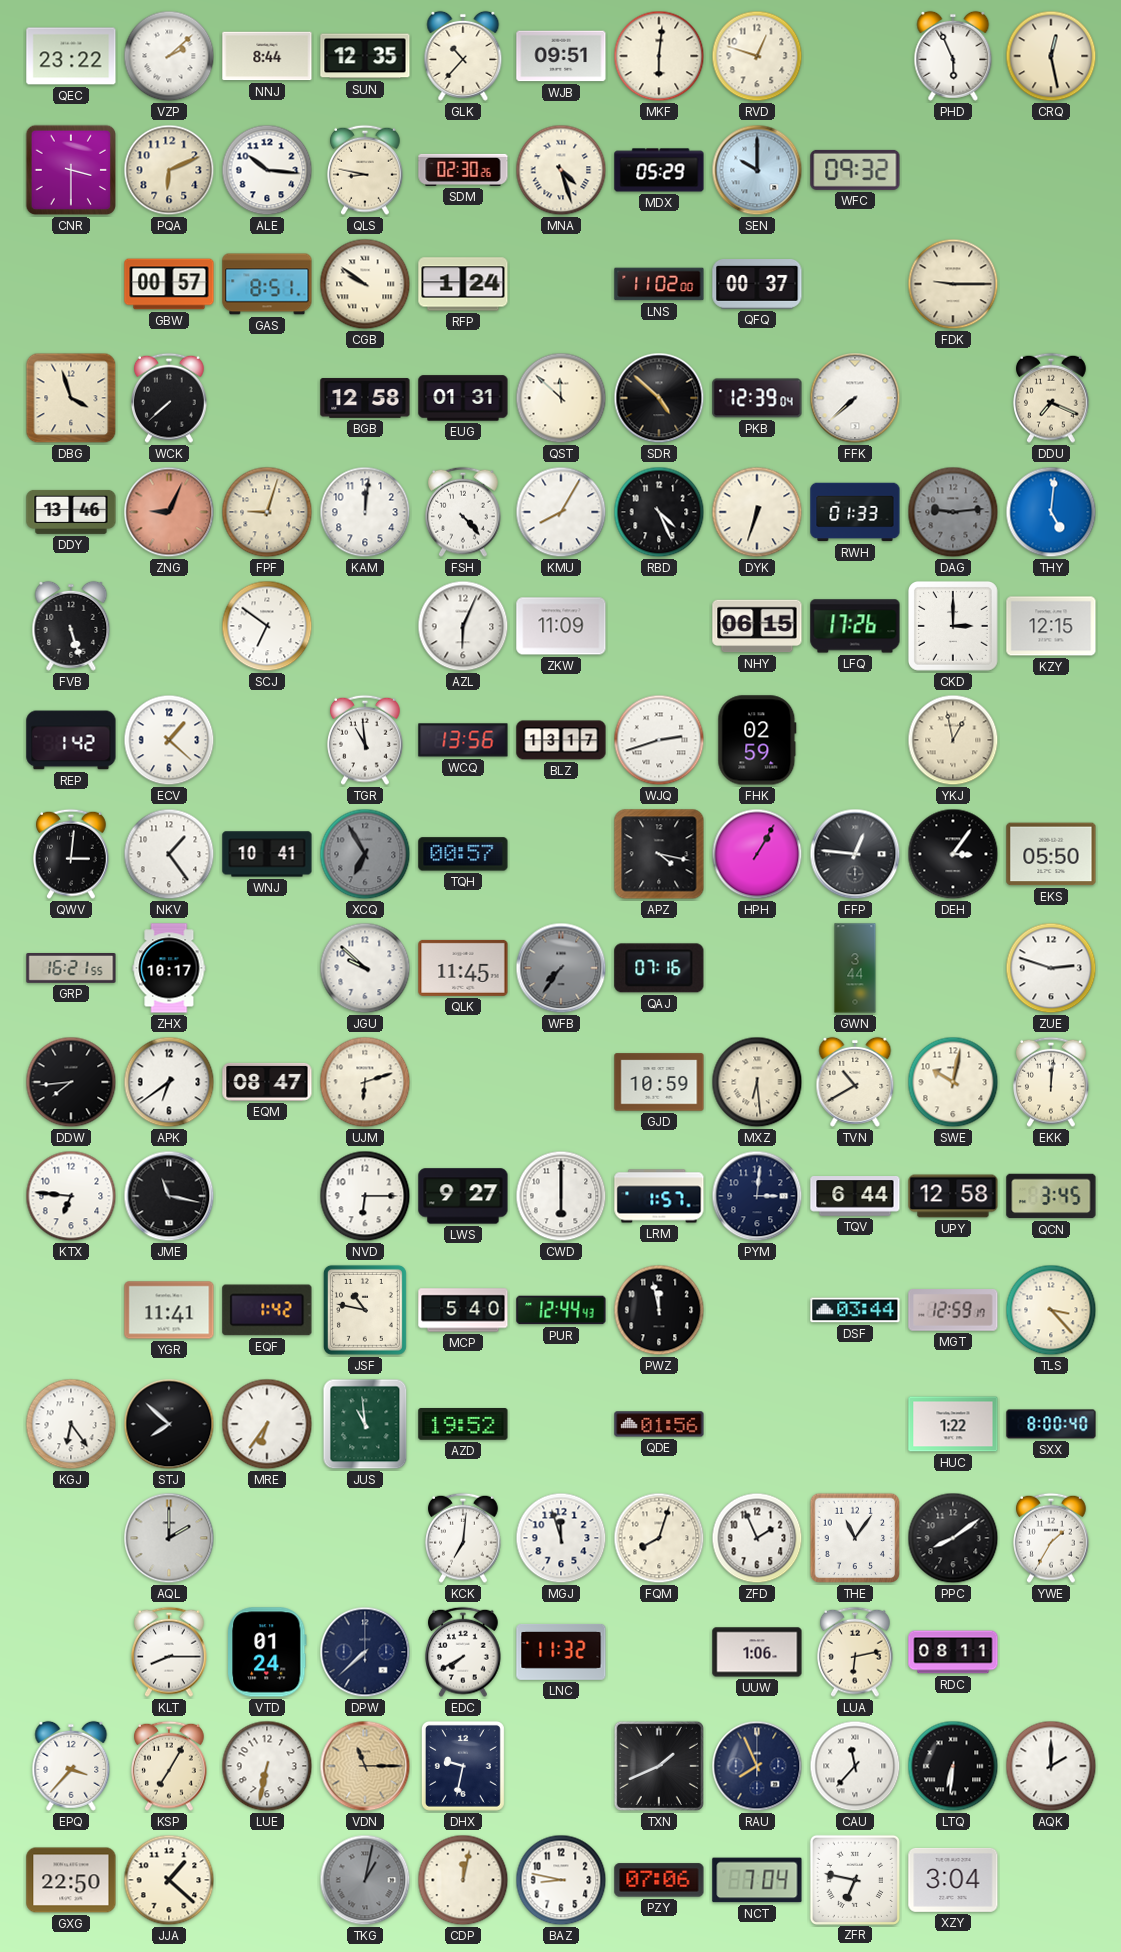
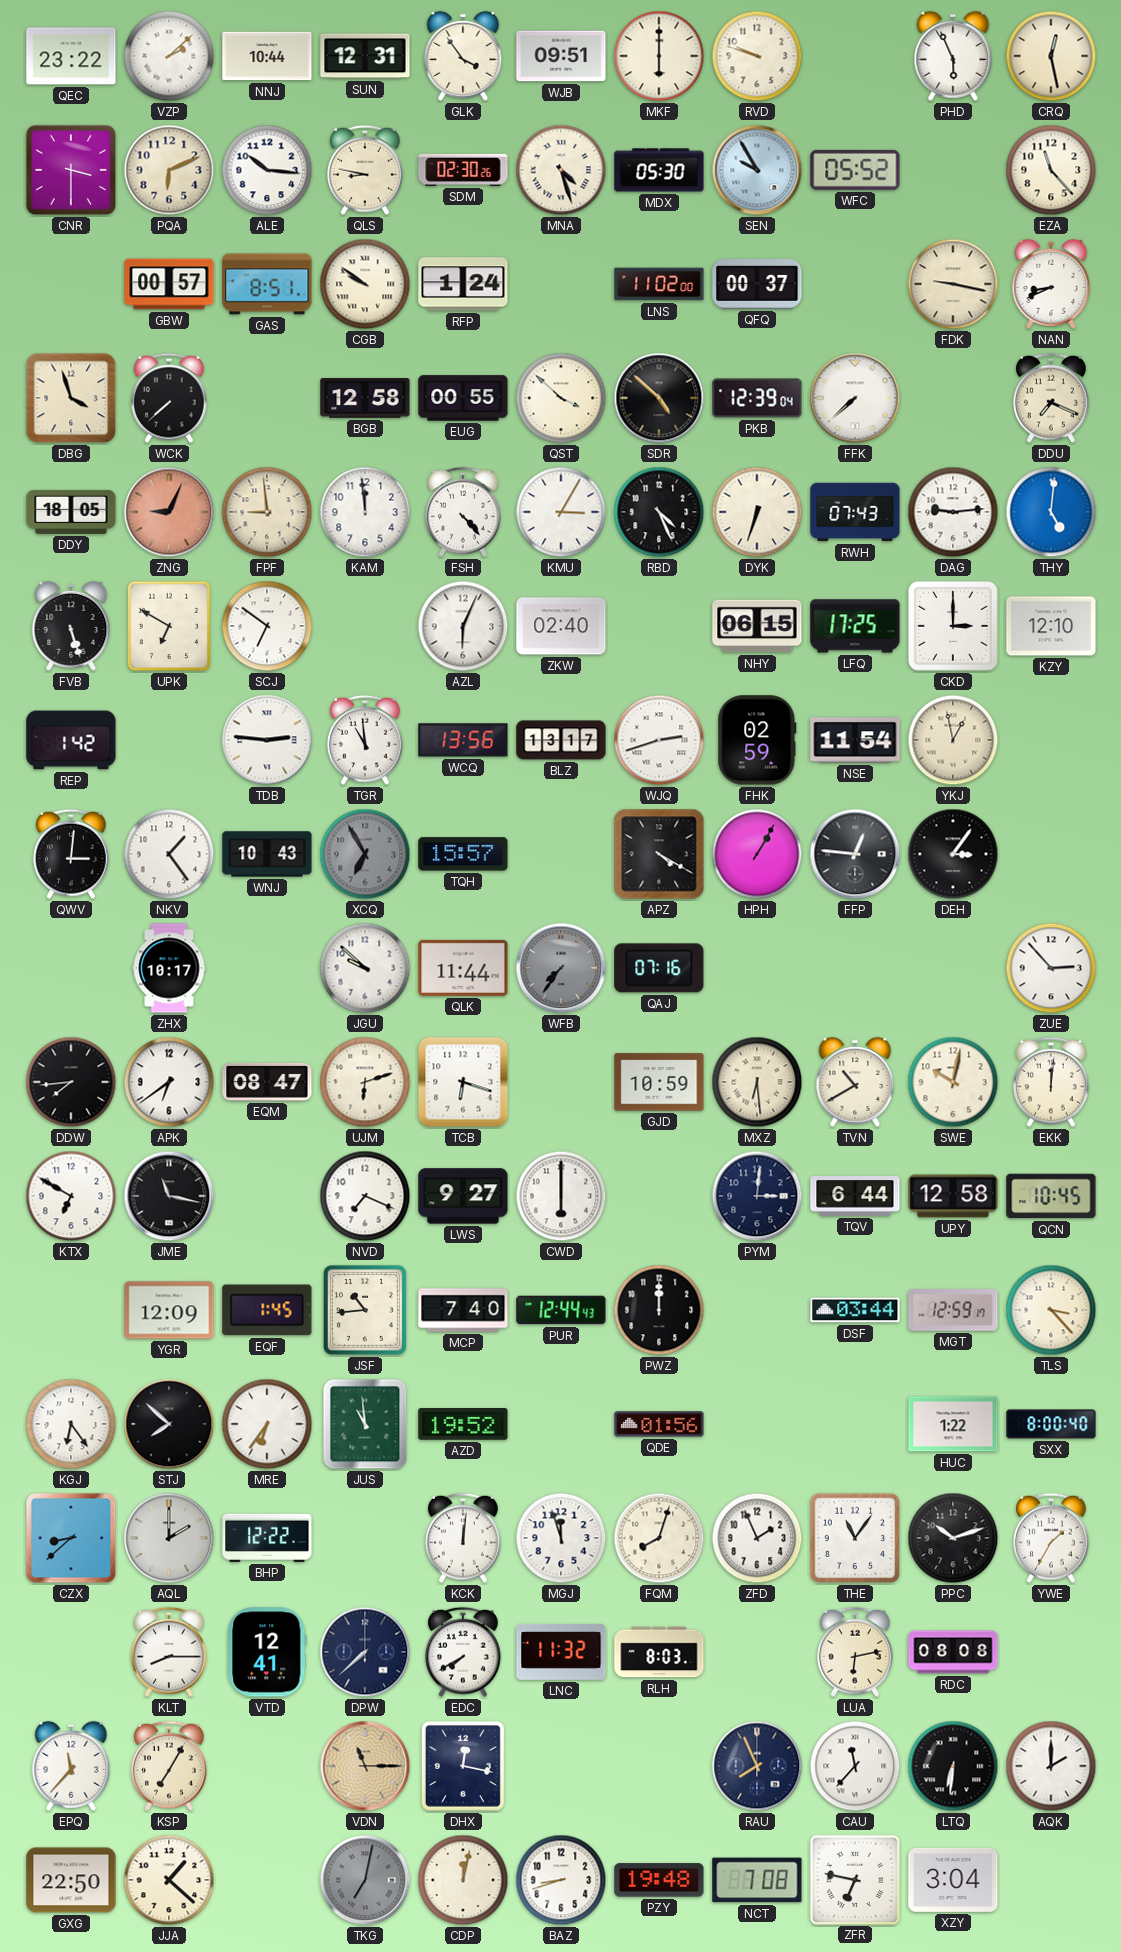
NNJ: 8:44 -> 10:44
SUN: 12:35 -> 12:31
GLK: 10:37 -> 3:54
MKF: 6:01 -> 6:00
RVD: 12:48 -> 9:48
MDX: 05:29 -> 05:30
SEN: 10:00 -> 9:55
WFC: 09:32 -> 05:52
EZA: none -> 11:23
FDK: 9:15 -> 9:17
NAN: none -> 8:41
EUG: 01:31 -> 00:55
QST: 11:52 -> 3:52
DDY: 13:46 -> 18:05
FPF: 9:03 -> 8:59
KAM: 12:01 -> 11:59
KMU: 8:05 -> 3:05
RWH: 01:33 -> 07:43
DAG dial: grey -> white
UPK: none -> 6:50
ZKW: 11:09 -> 02:40
LFQ: 17:26 -> 17:25
KZY: 12:15 -> 12:10
ECV: 1:22 -> none
TDB: none -> 2:46
NSE: none -> 11:54
WNJ: 10:41 -> 10:43
TQH: 00:57 -> 15:57
APZ: 4:17 -> 4:20
EKS: 05:50 -> none
GRP: 16:21 -> none
QLK: 11:45 -> 11:44
GWN: 3:44 -> none
ZUE: 2:48 -> 2:53
TCB: none -> 6:18
KTX: 6:46 -> 6:50
NVD: 6:15 -> 7:19
LRM: 1:57 -> none
QCN: 3:45 -> 10:45
YGR: 11:41 -> 12:09
EQF: 1:42 -> 1:45
JSF: 10:47 -> 10:44
MCP: 5:40 -> 7:40
PWZ: 11:58 -> 12:00
CZX: none -> 8:38
BHP: none -> 12:22
KCK: 7:01 -> 12:01
PPC: 8:09 -> 10:12
VTD: 01:24 -> 12:41
RLH: none -> 8:03
UUW: 1:06 -> none
RDC: 08:11 -> 08:08
EPQ: 3:37 -> 11:37
LUE: 6:32 -> none
DHX: 9:32 -> 12:17
TXN: 1:41 -> none
TKG: 1:02 -> 7:02
BAZ: 8:47 -> 8:42
PZY: 07:06 -> 19:48
NCT: 7:04 -> 7:08
